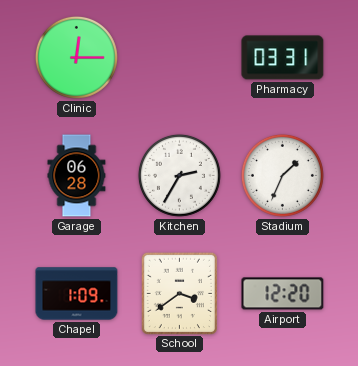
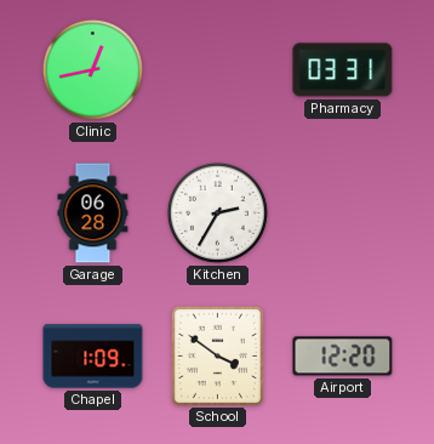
Clinic: 12:15 -> 12:43
Stadium: 1:34 -> none
School: 3:39 -> 3:51
